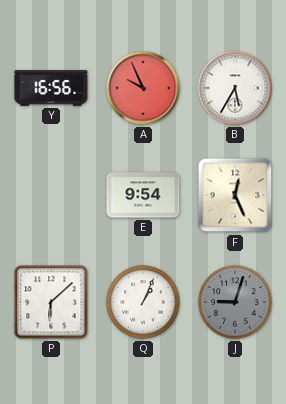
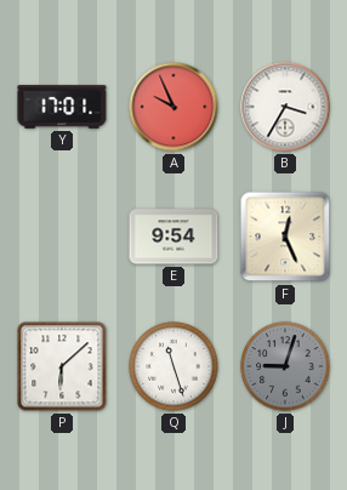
Y: 16:56 -> 17:01
B: 5:35 -> 3:35
Q: 1:04 -> 11:27
